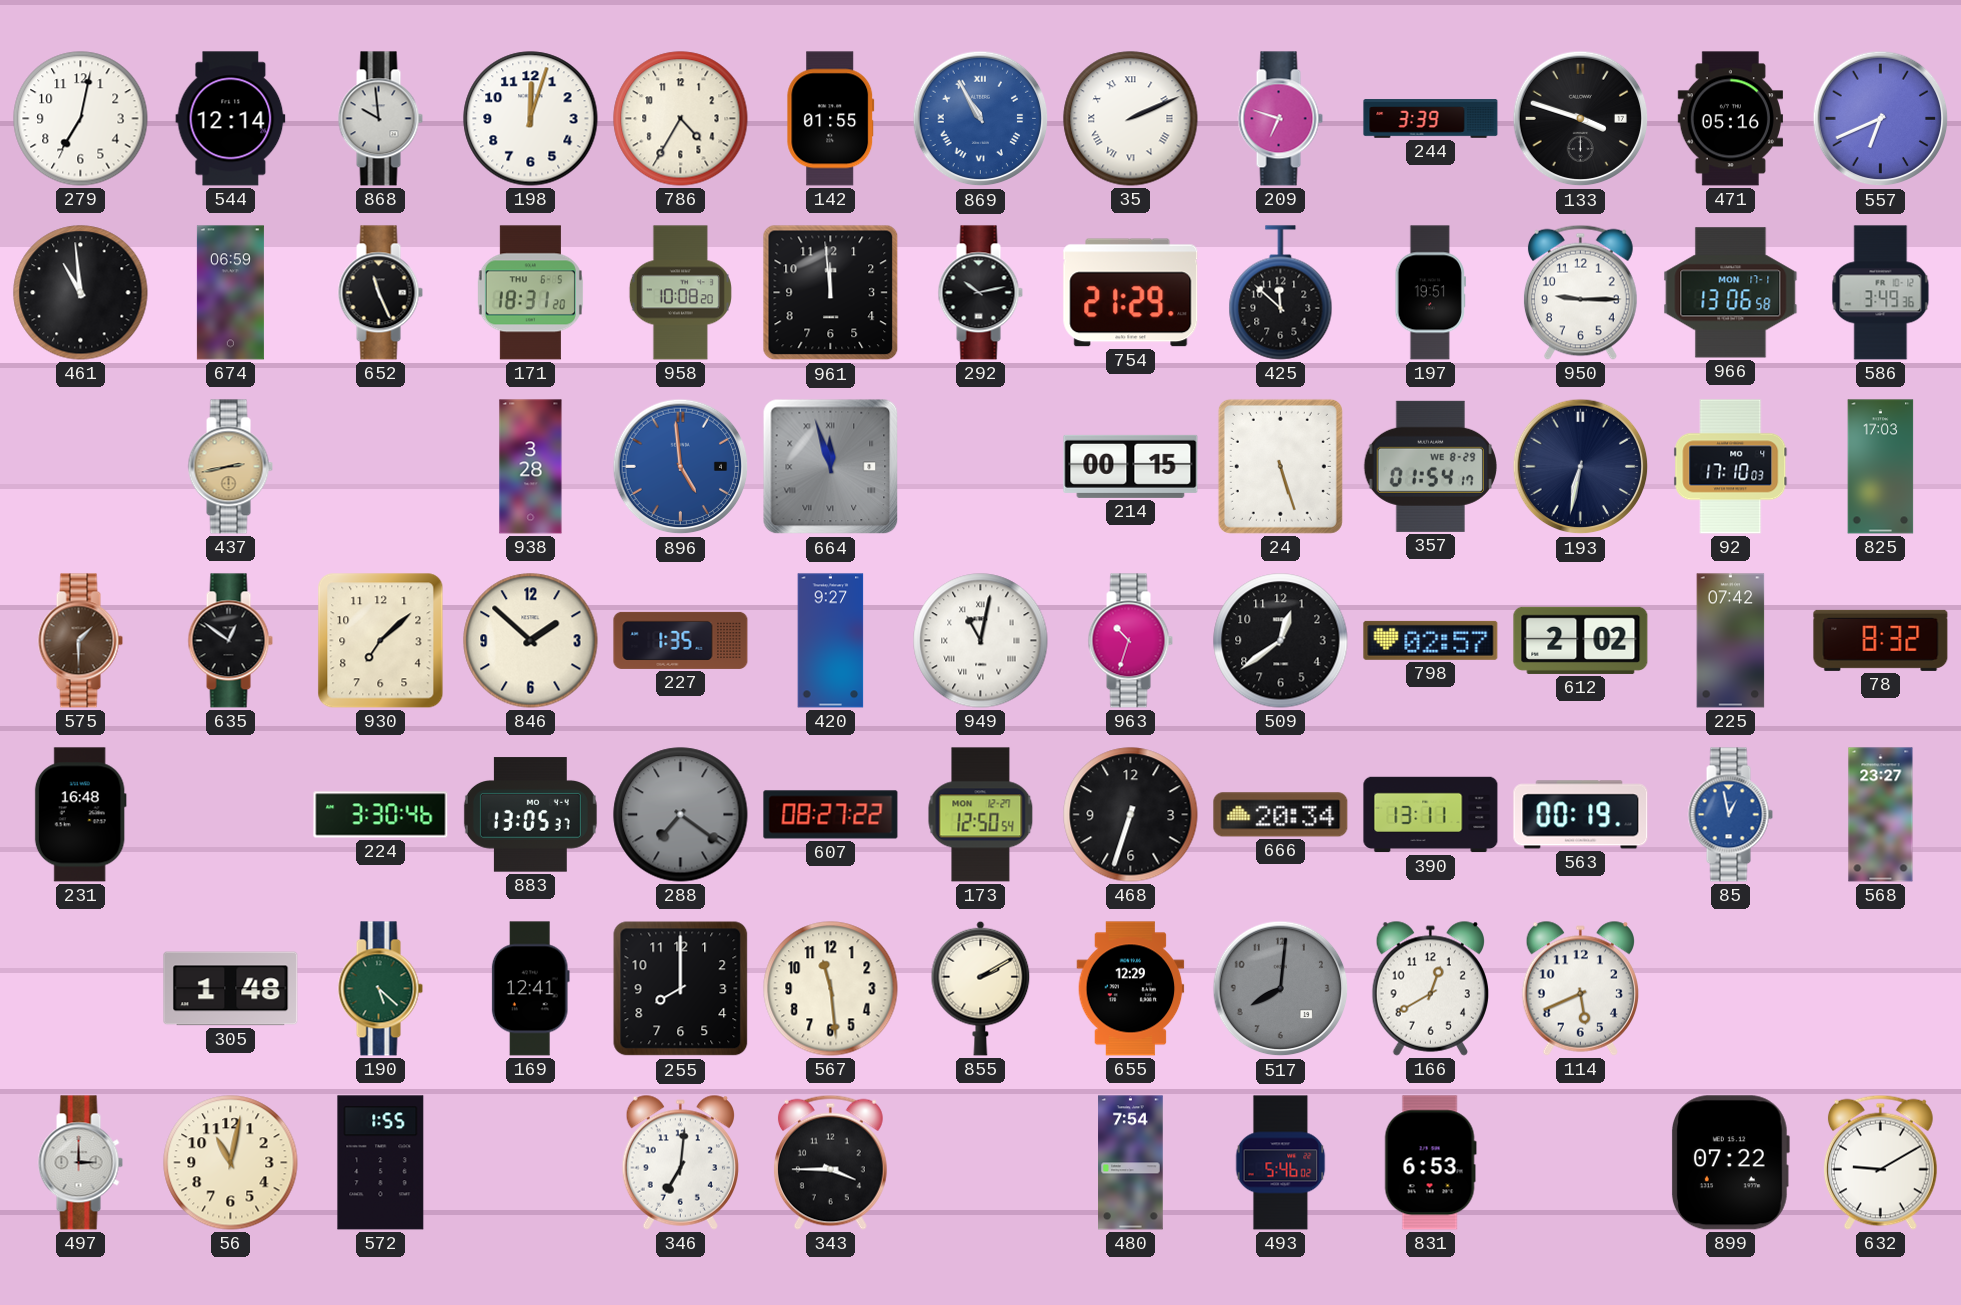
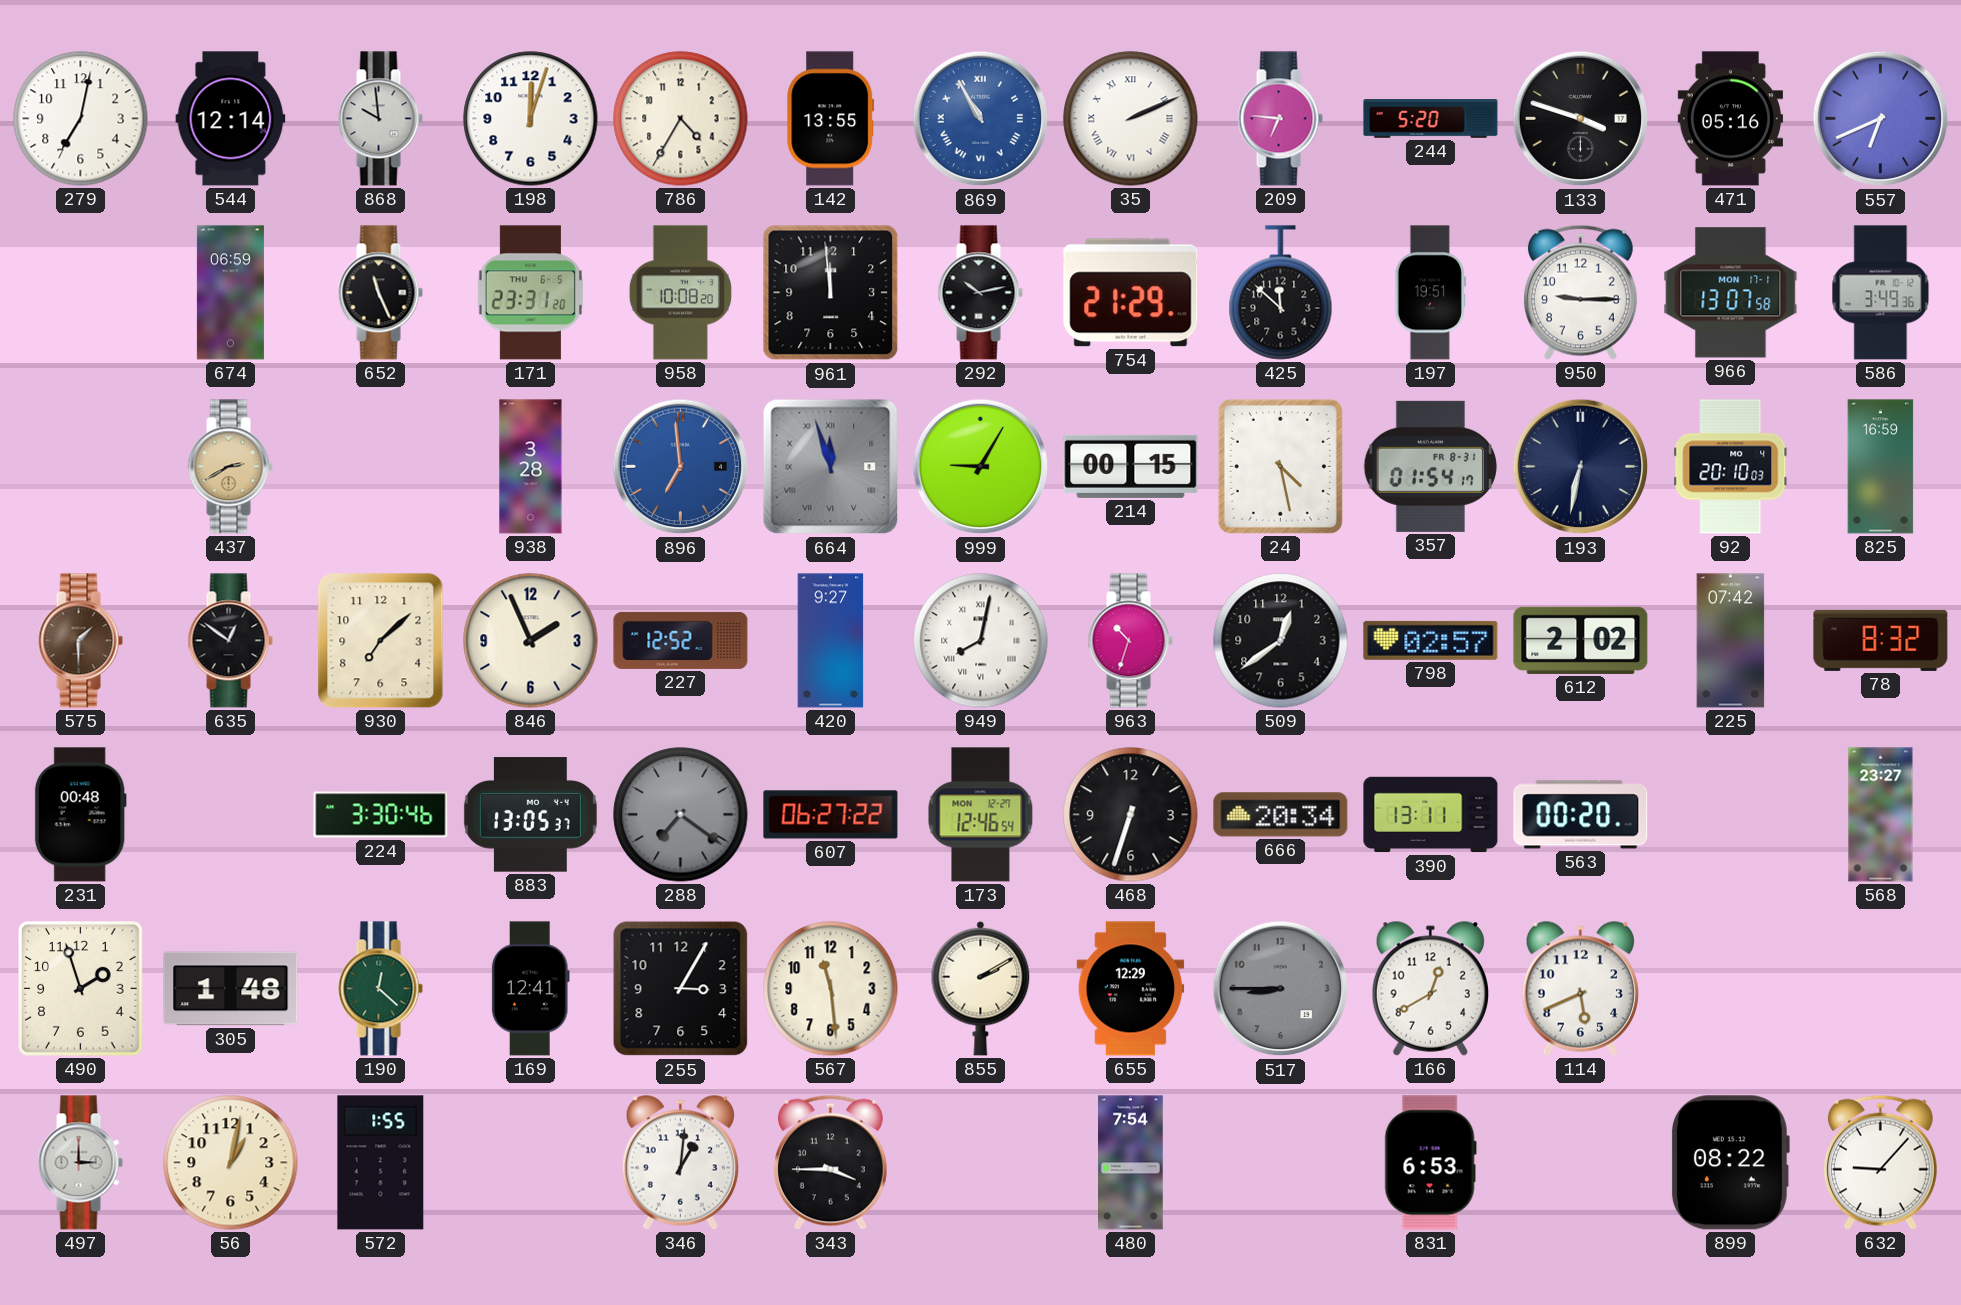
142: 01:55 -> 13:55
209: 6:48 -> 6:46
244: 3:39 -> 5:20
461: 10:59 -> none
171: 18:31 -> 23:31
966: 13:06 -> 13:07
437: 2:43 -> 2:40
896: 4:59 -> 6:59
999: none -> 9:05
24: 5:27 -> 4:28
357 date: WE 8-29 -> FR 8-31
92: 17:10 -> 20:10
825: 17:03 -> 16:59
846: 1:52 -> 1:56
227: 1:35 -> 12:52
949: 11:02 -> 8:02
231: 16:48 -> 00:48
607: 08:27 -> 06:27
173: 12:50 -> 12:46
563: 00:19 -> 00:20
85: 12:58 -> none
490: none -> 1:57
190: 5:22 -> 12:22
255: 8:00 -> 3:05
517: 8:01 -> 8:45
56: 11:02 -> 1:02
346: 7:01 -> 1:01
493: 5:46 -> none
899: 07:22 -> 08:22
632: 9:10 -> 9:07
